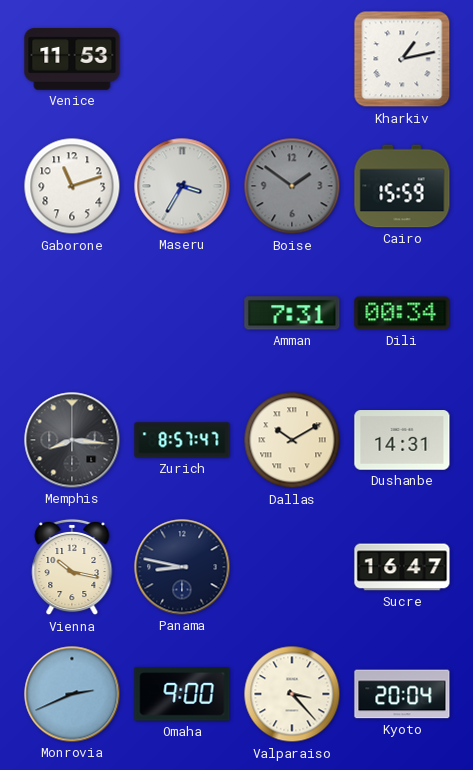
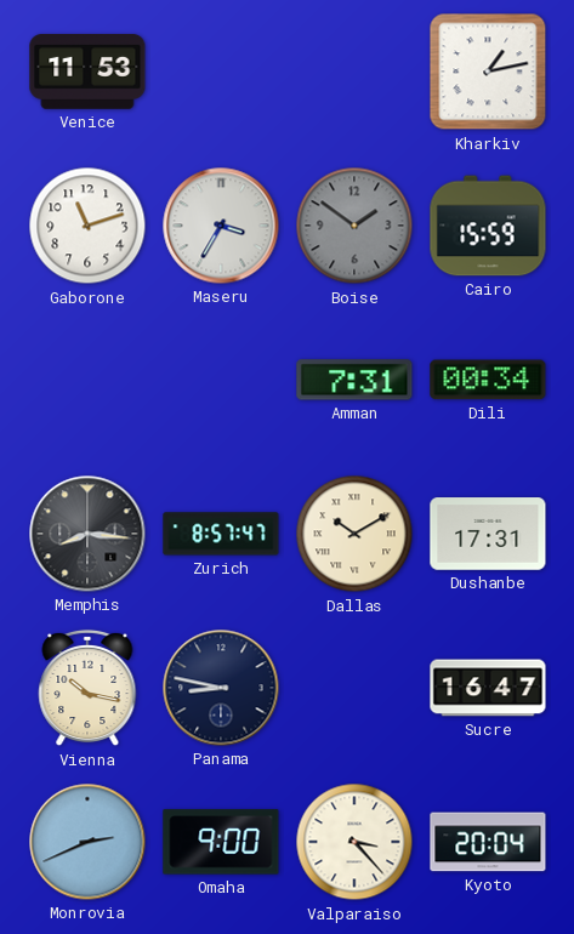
Dushanbe: 14:31 -> 17:31
